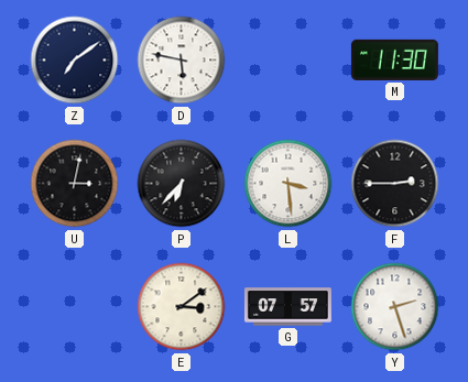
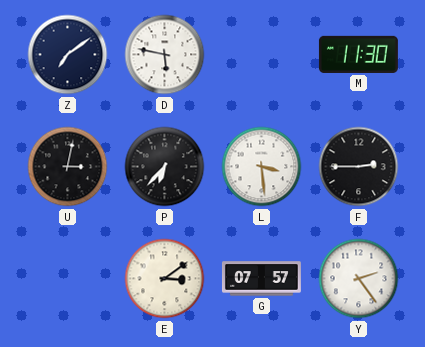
Y: 2:27 -> 2:24
